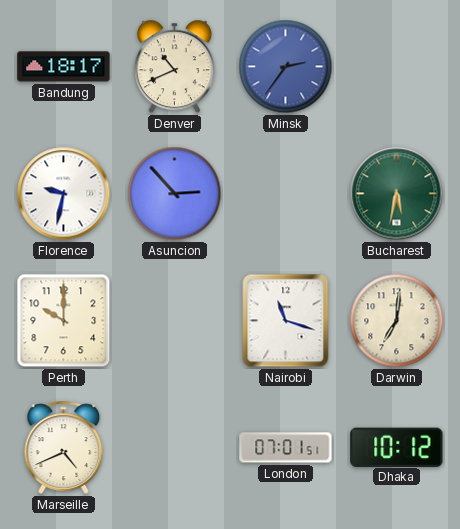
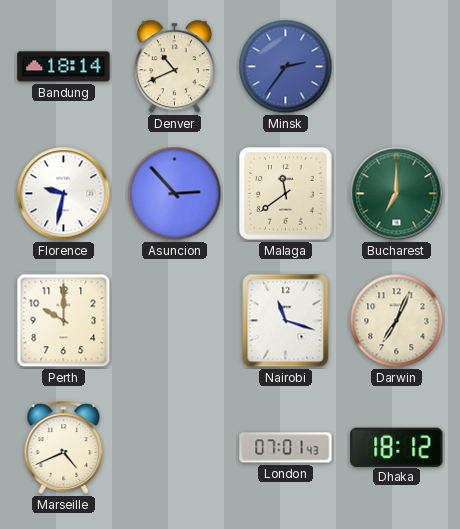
Bandung: 18:17 -> 18:14
Malaga: none -> 11:39
Bucharest: 5:32 -> 7:00
Darwin: 7:01 -> 7:04
London: 07:01:51 -> 07:01:43
Dhaka: 10:12 -> 18:12
